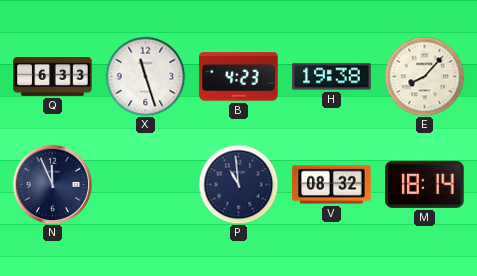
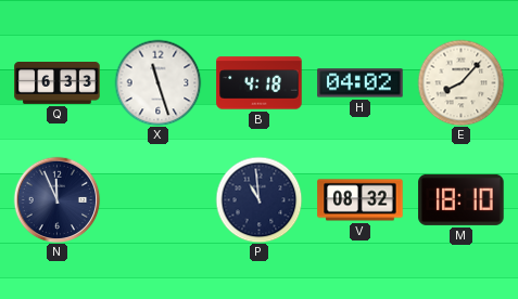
B: 4:23 -> 4:18
H: 19:38 -> 04:02
M: 18:14 -> 18:10
